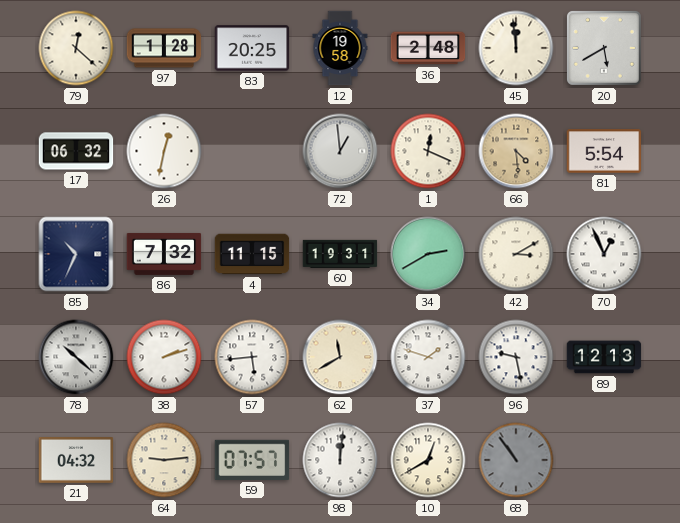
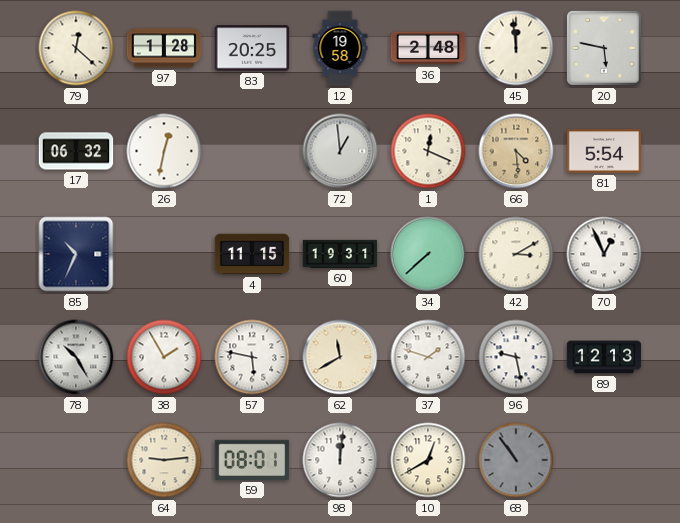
20: 5:40 -> 5:47
86: 7:32 -> none
34: 2:40 -> 7:38
78: 10:22 -> 10:25
38: 2:12 -> 1:55
57: 5:44 -> 5:47
21: 04:32 -> none
59: 07:57 -> 08:01
